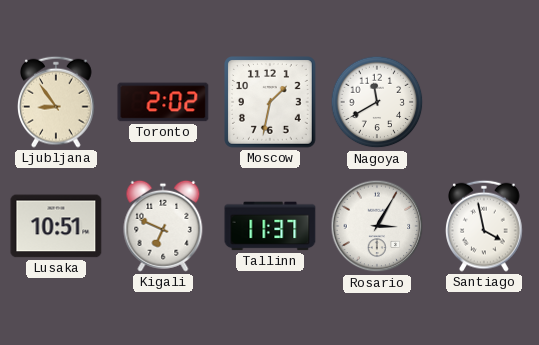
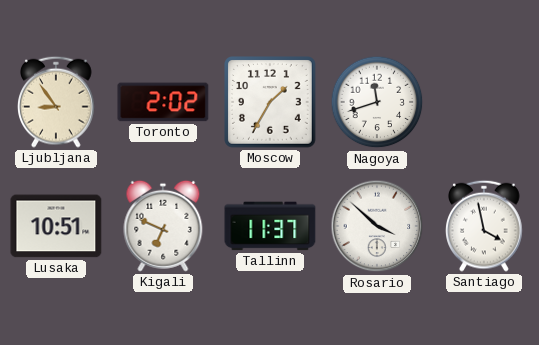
Moscow: 1:32 -> 1:35
Nagoya: 11:40 -> 11:42
Rosario: 3:05 -> 3:52
